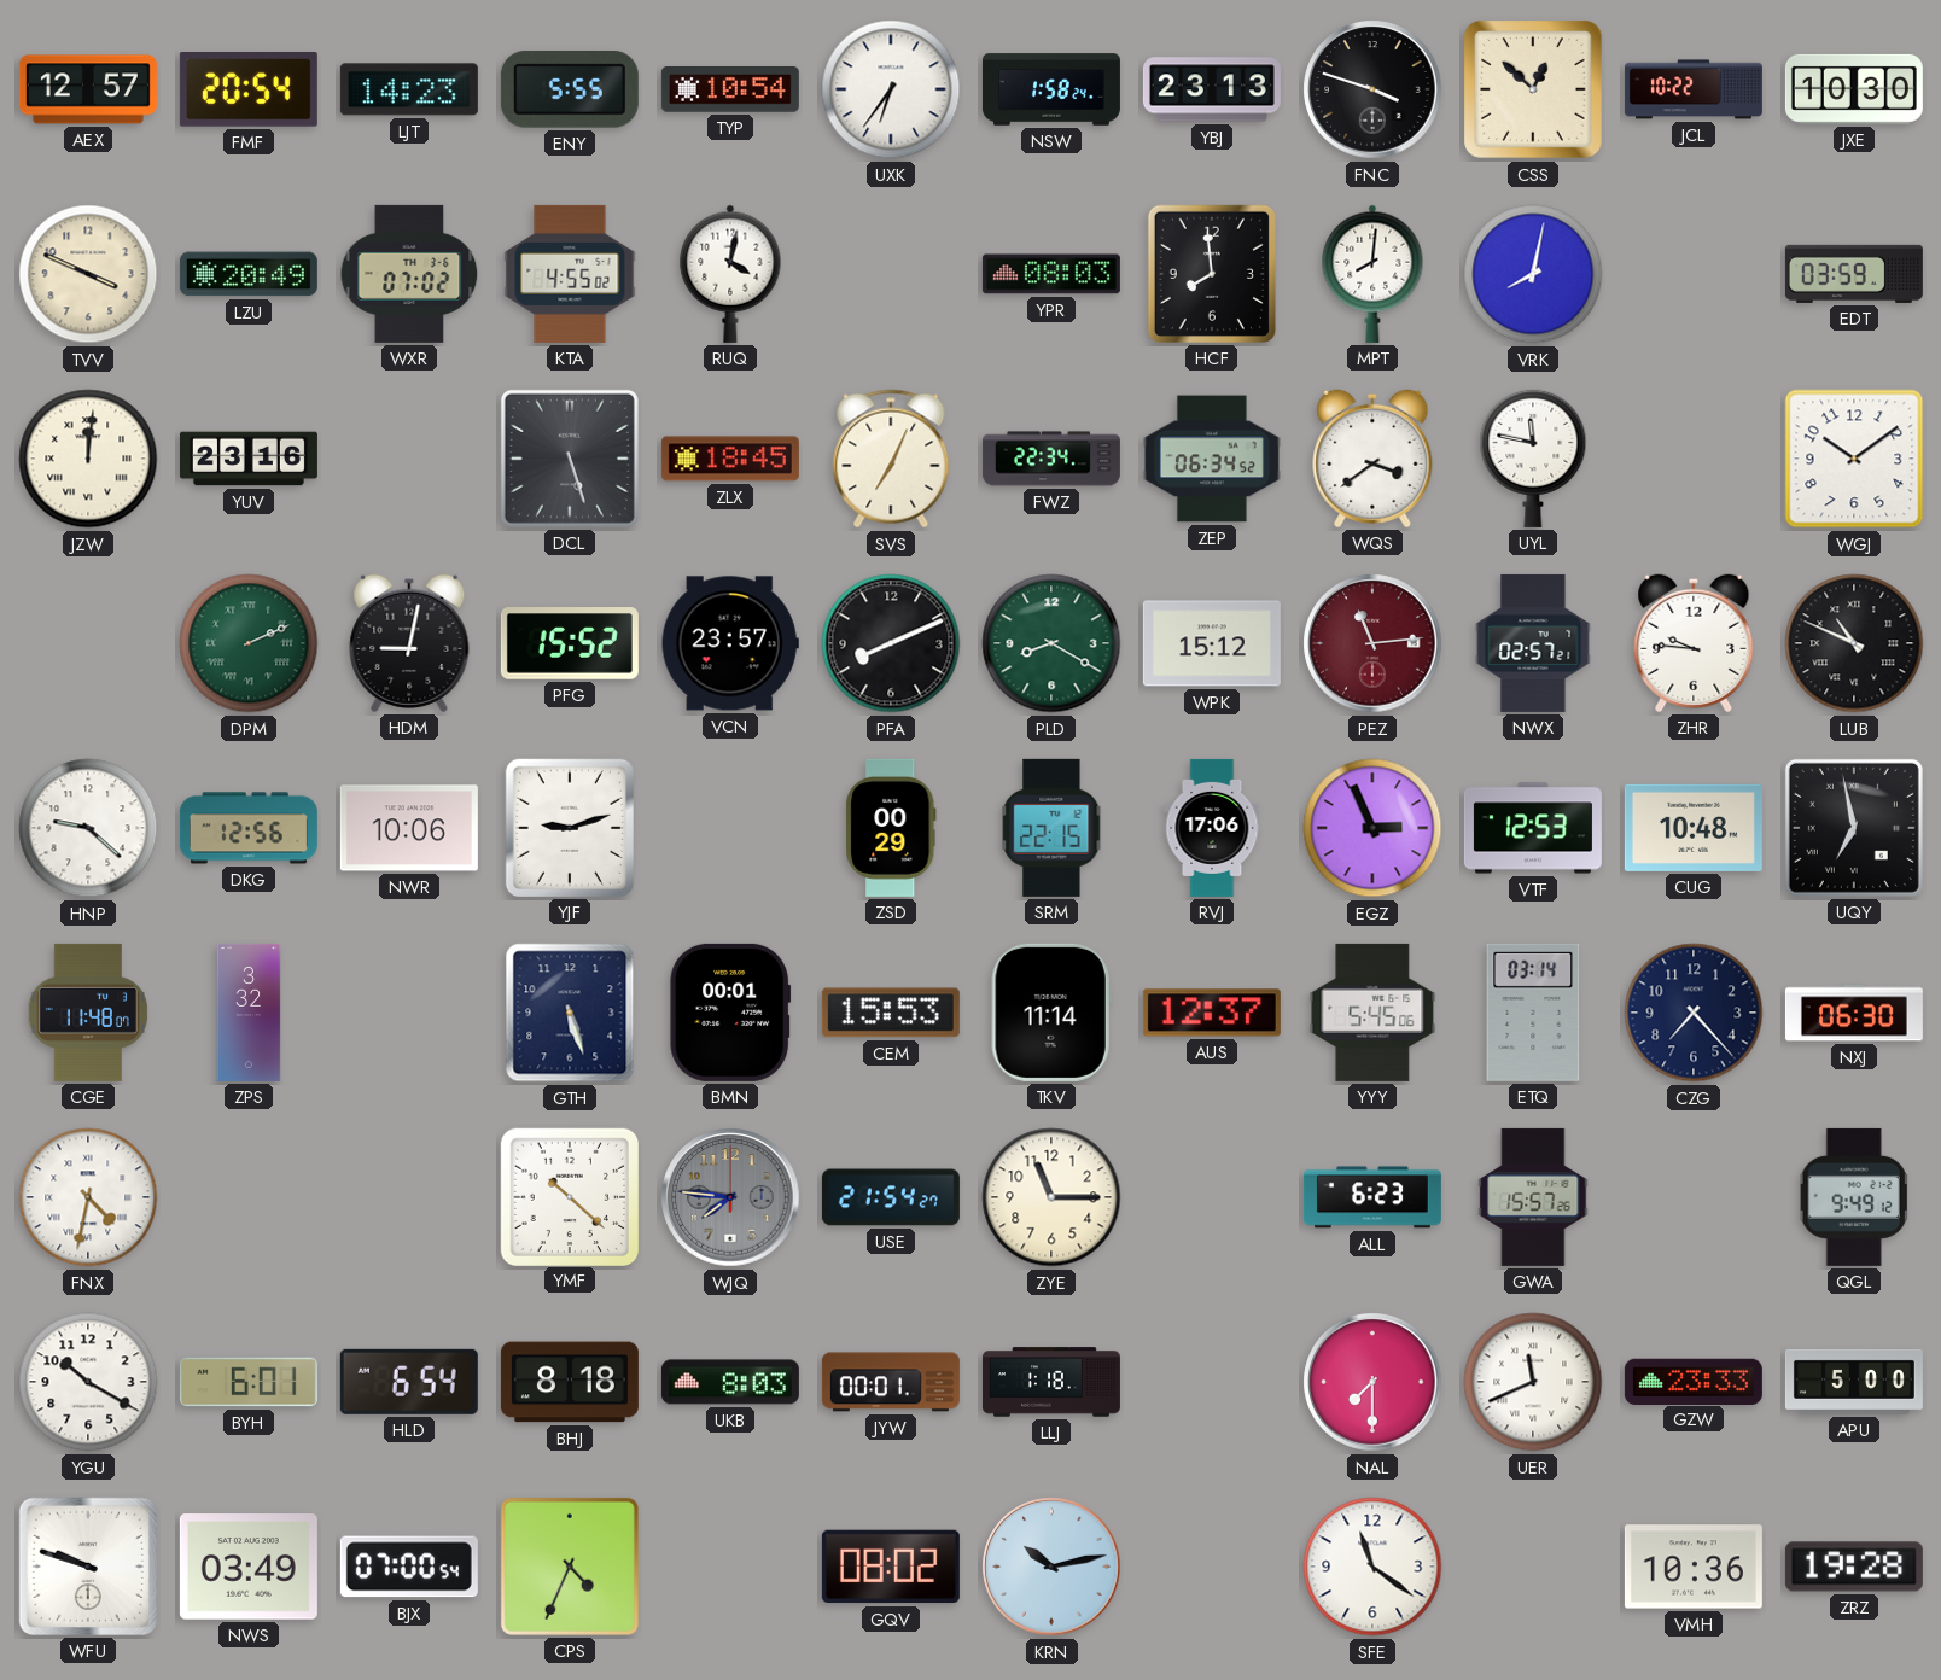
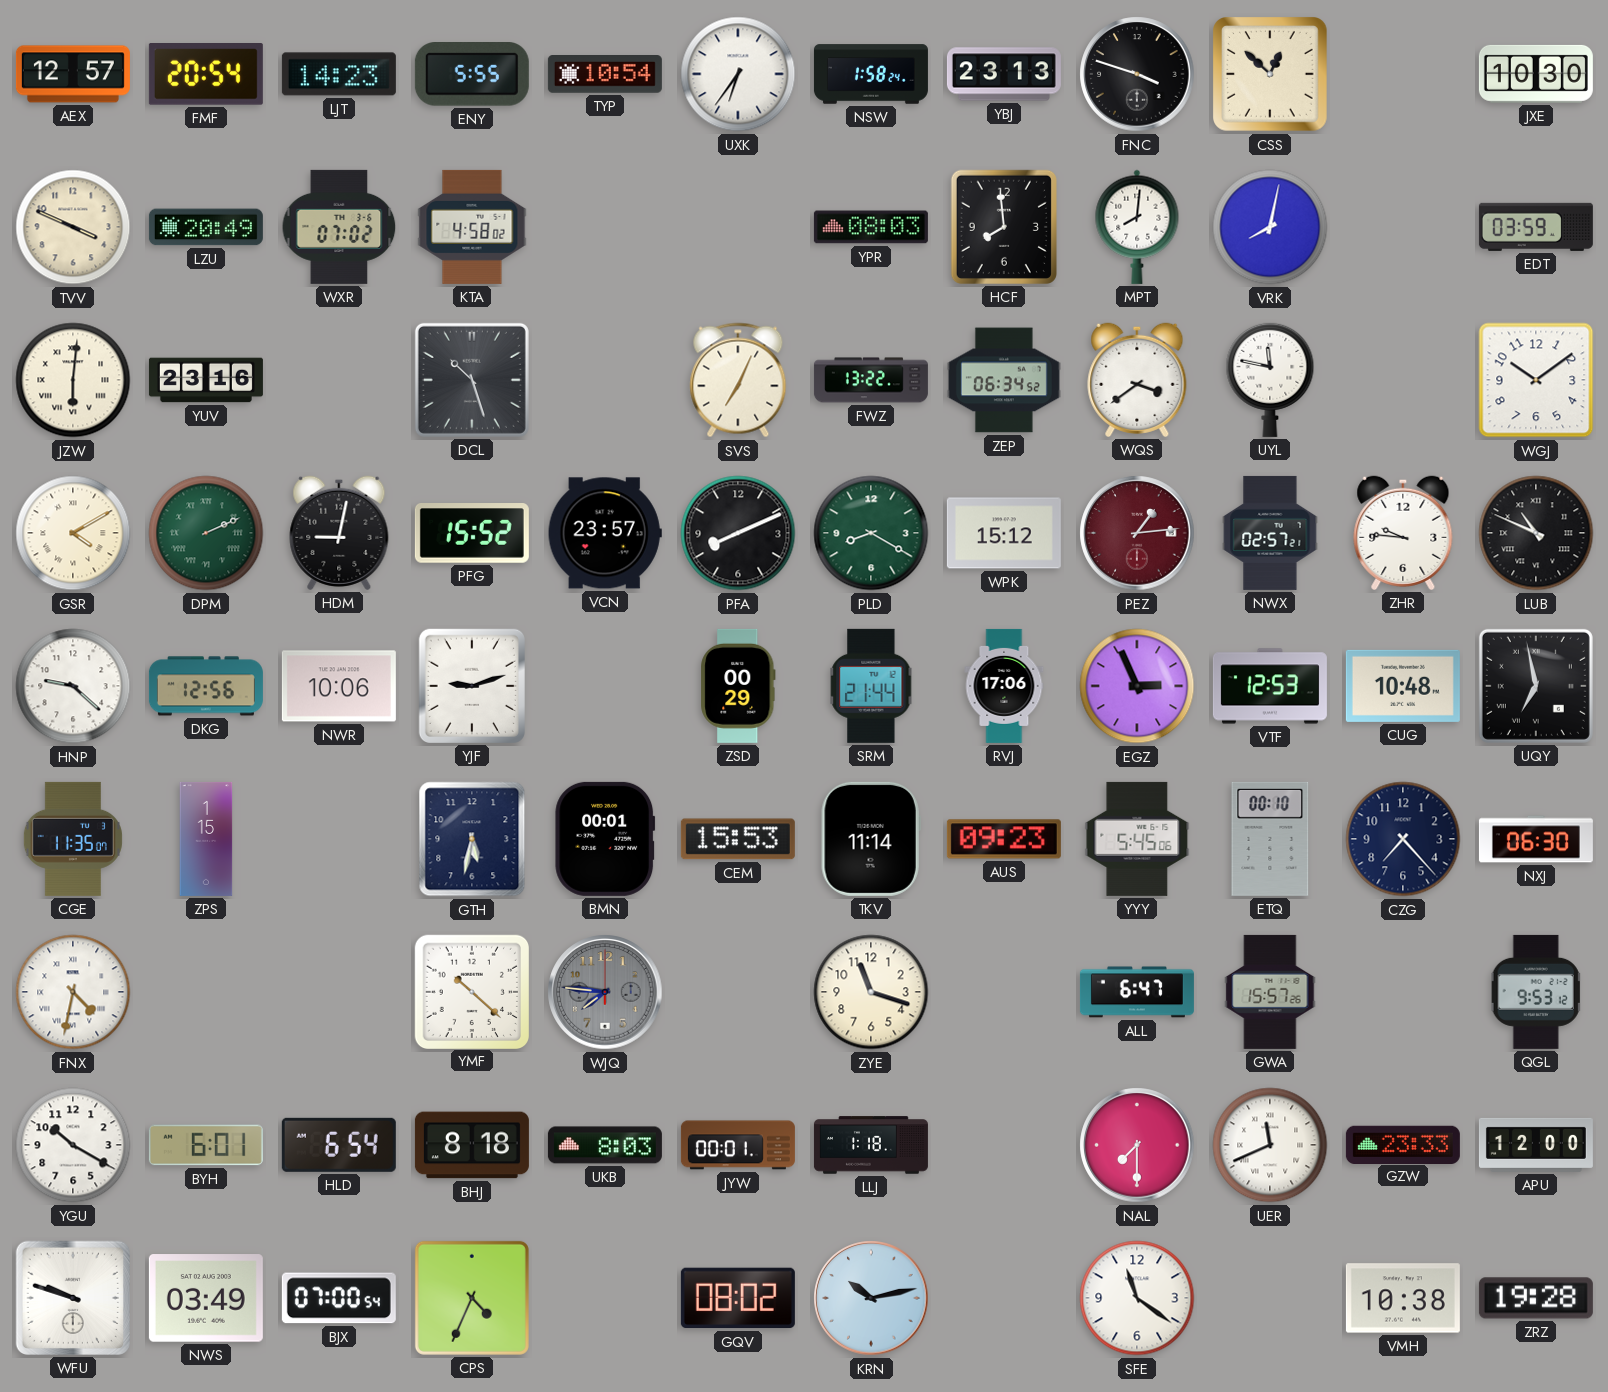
JCL: 10:22 -> none
KTA: 4:55 -> 4:58
RUQ: 4:02 -> none
JZW: 12:01 -> 6:01
DCL: 5:27 -> 10:27
ZLX: 18:45 -> none
FWZ: 22:34 -> 13:22
GSR: none -> 4:10
PEZ: 11:14 -> 1:14
SRM: 22:15 -> 21:44
CGE: 11:48 -> 11:35
ZPS: 3:32 -> 1:15
GTH: 5:27 -> 5:32
AUS: 12:37 -> 09:23
ETQ: 03:14 -> 00:10
USE: 21:54 -> none
ZYE: 11:15 -> 11:18
ALL: 6:23 -> 6:47
QGL: 9:49 -> 9:53
APU: 5:00 -> 12:00
VMH: 10:36 -> 10:38
